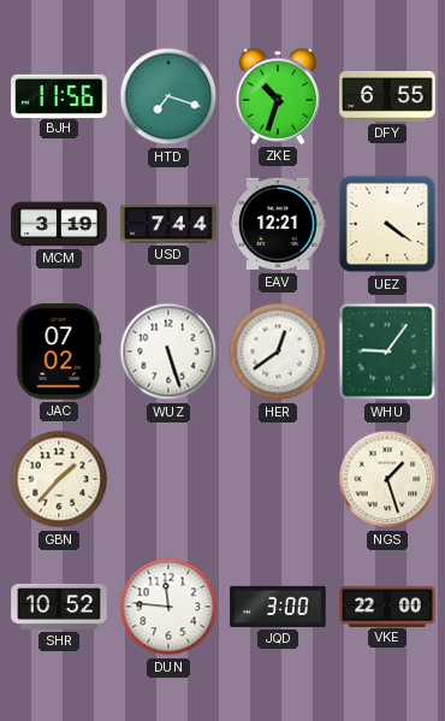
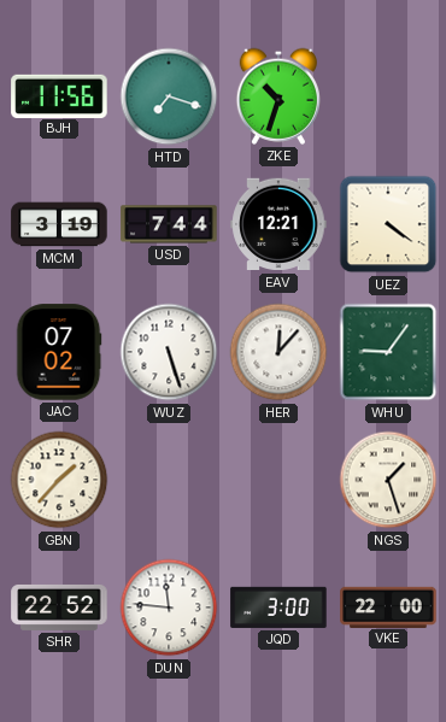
DFY: 6:55 -> none
HER: 12:39 -> 12:07
SHR: 10:52 -> 22:52
